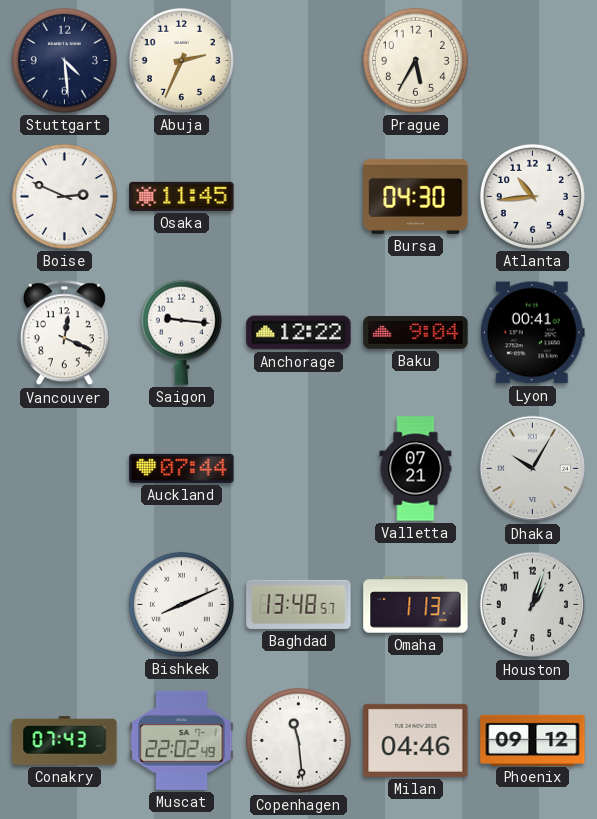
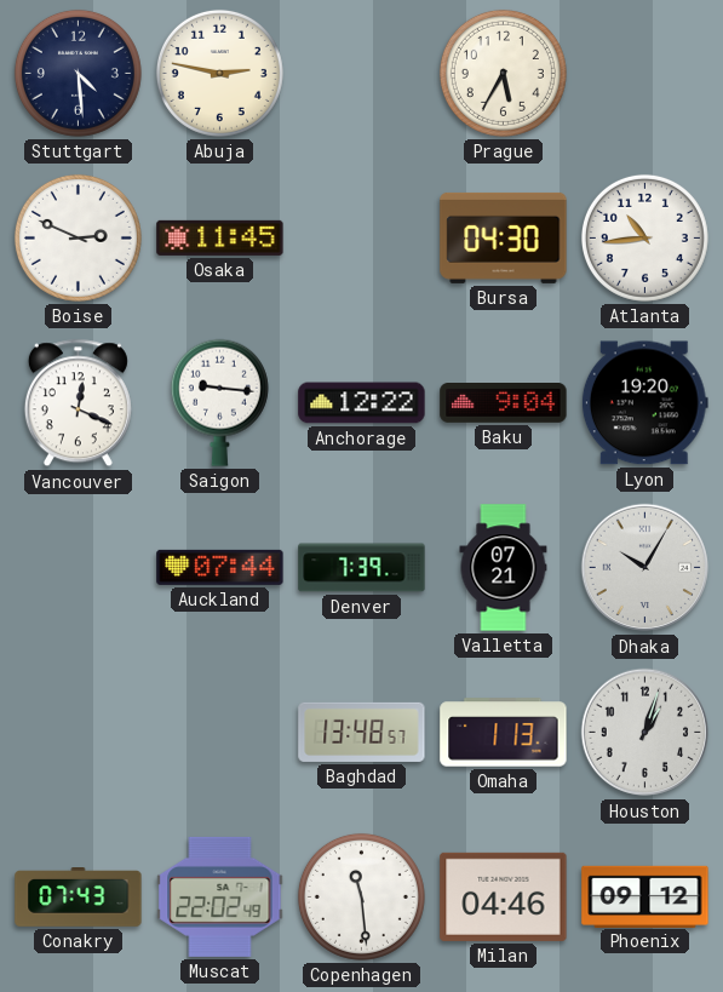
Abuja: 2:34 -> 2:47
Lyon: 00:41 -> 19:20
Denver: none -> 7:39
Bishkek: 8:11 -> none
